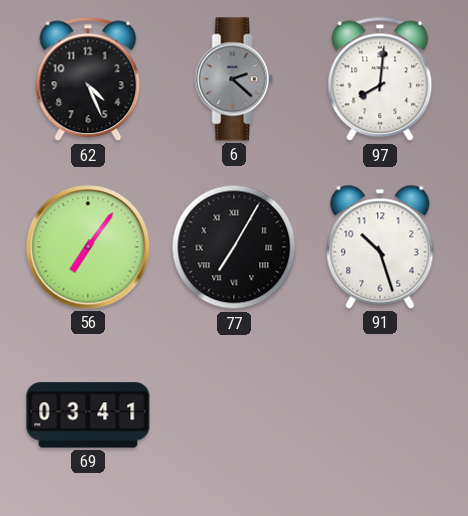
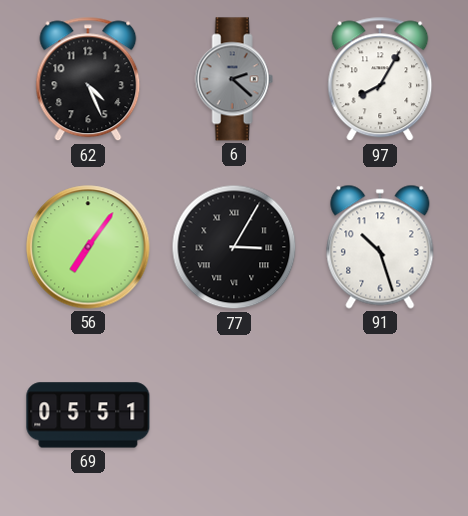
97: 8:01 -> 8:05
77: 7:05 -> 3:05
69: 03:41 -> 05:51
